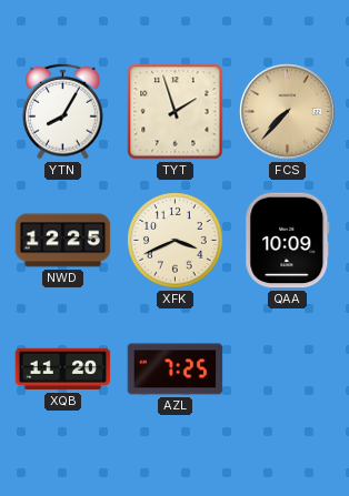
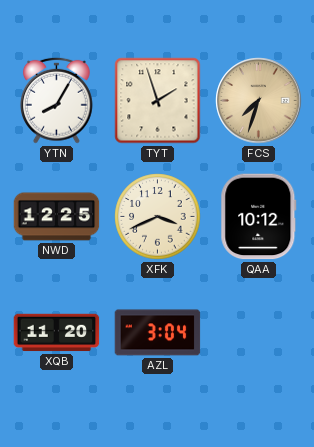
FCS: 7:37 -> 7:33
QAA: 10:09 -> 10:12
AZL: 7:25 -> 3:04
